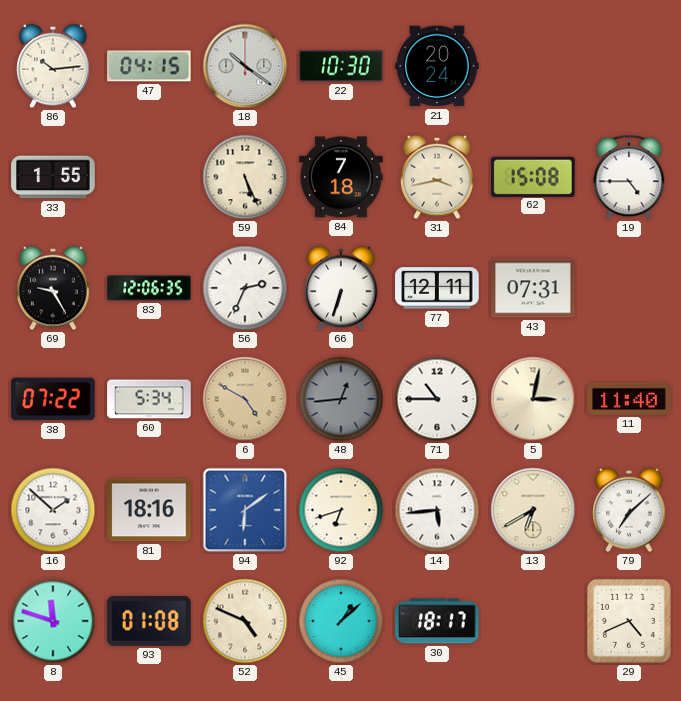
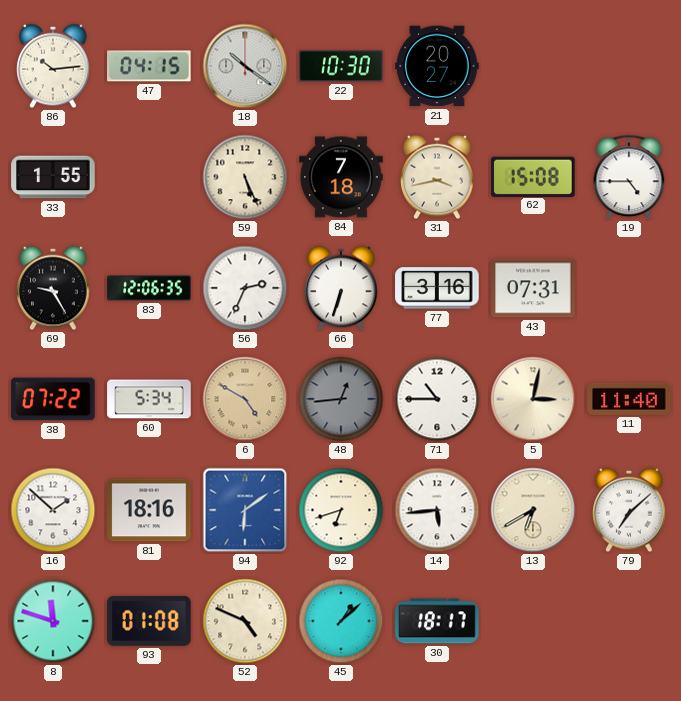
21: 20:24 -> 20:27
77: 12:11 -> 3:16
29: 4:41 -> none
